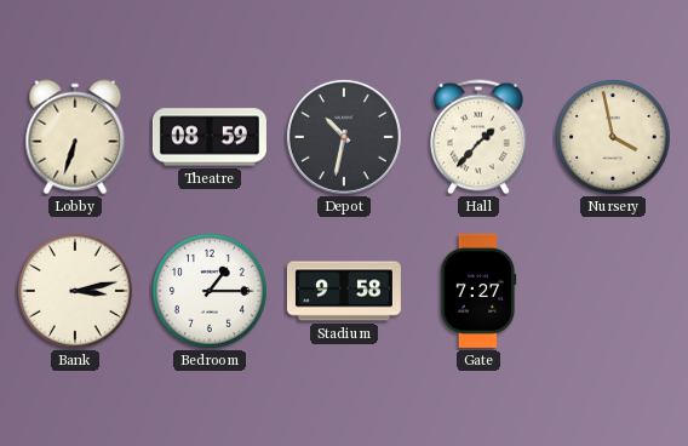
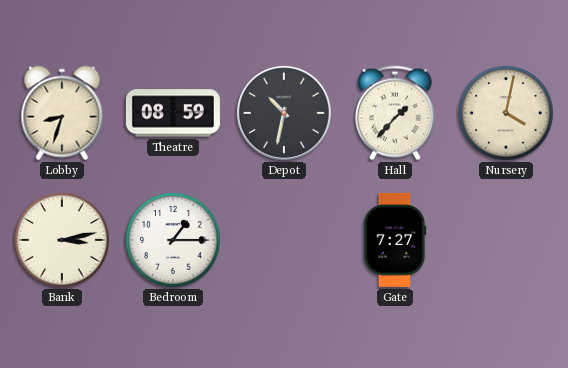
Lobby: 6:33 -> 8:33
Nursery: 3:58 -> 4:02
Stadium: 9:58 -> none
